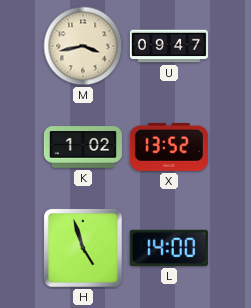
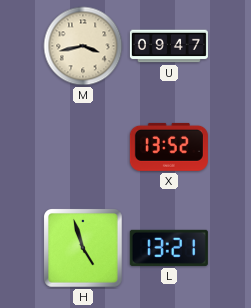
K: 1:02 -> none
L: 14:00 -> 13:21
